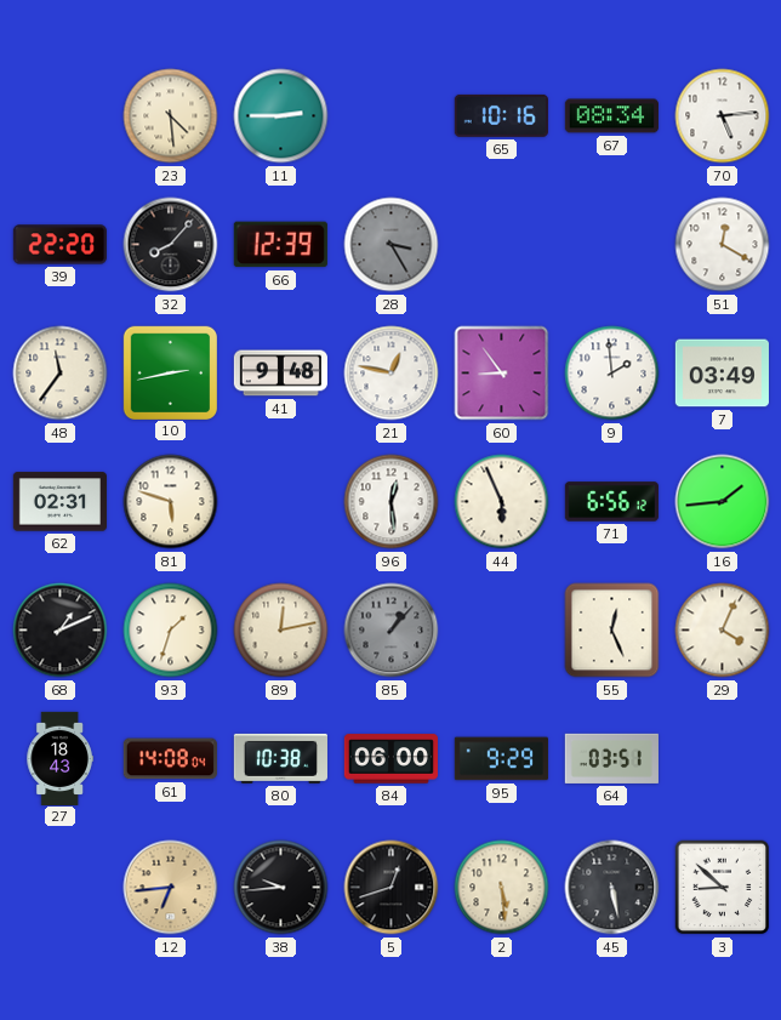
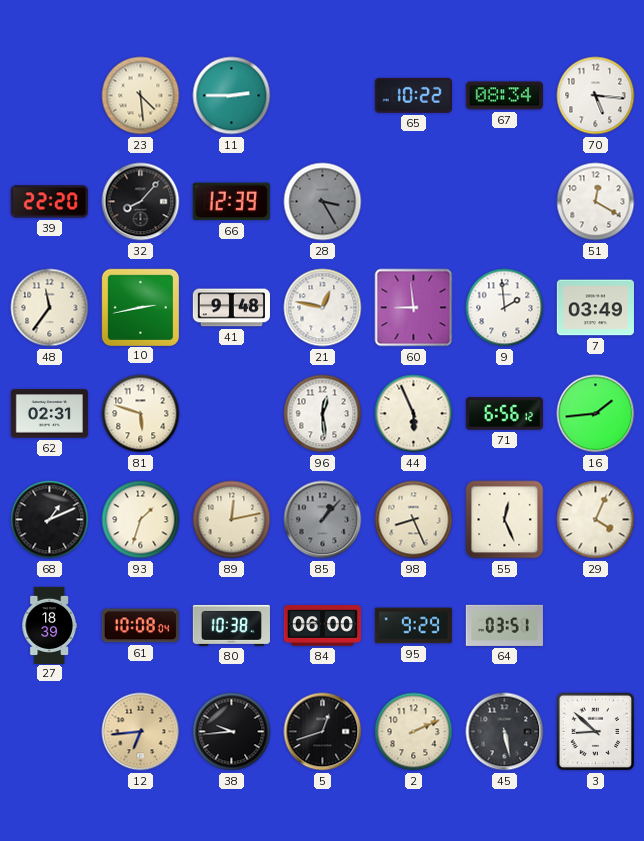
65: 10:16 -> 10:22
70: 5:14 -> 5:16
60: 8:54 -> 8:59
98: none -> 8:26
27: 18:43 -> 18:39
61: 14:08 -> 10:08
2: 5:29 -> 2:11
